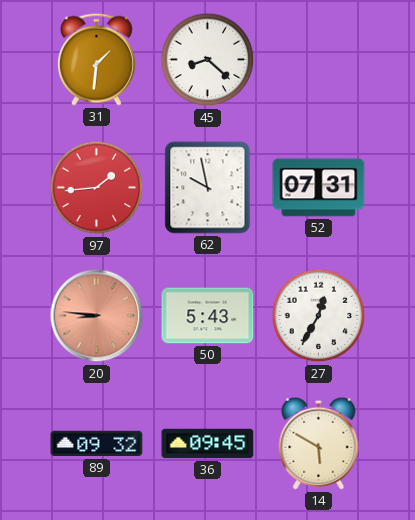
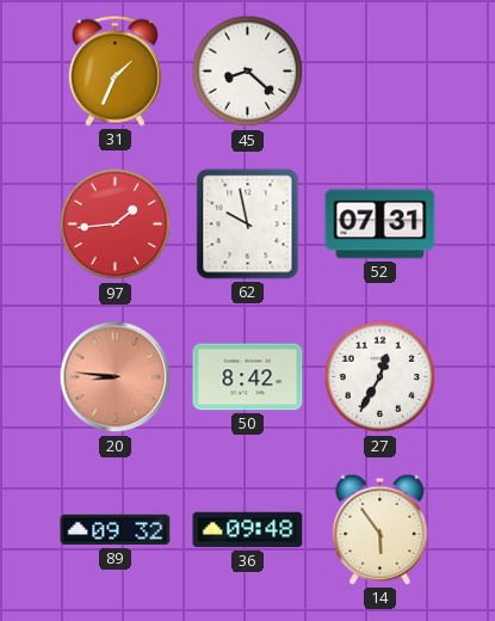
31: 1:31 -> 1:34
50: 5:43 -> 8:42
36: 09:45 -> 09:48
14: 5:50 -> 5:54
